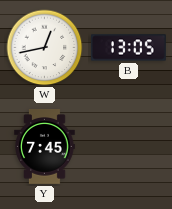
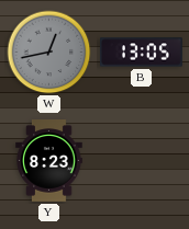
W dial: white -> grey
Y: 7:45 -> 8:23
